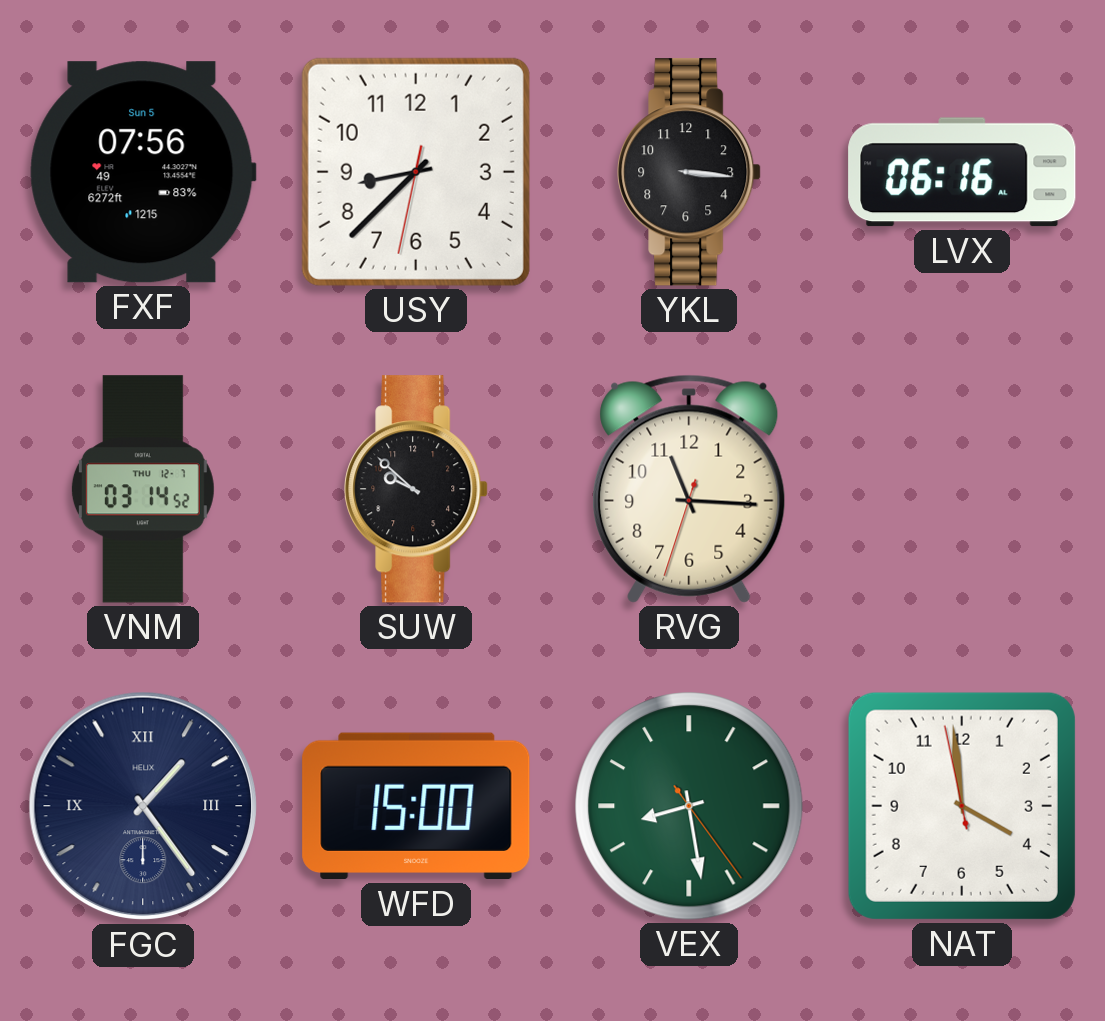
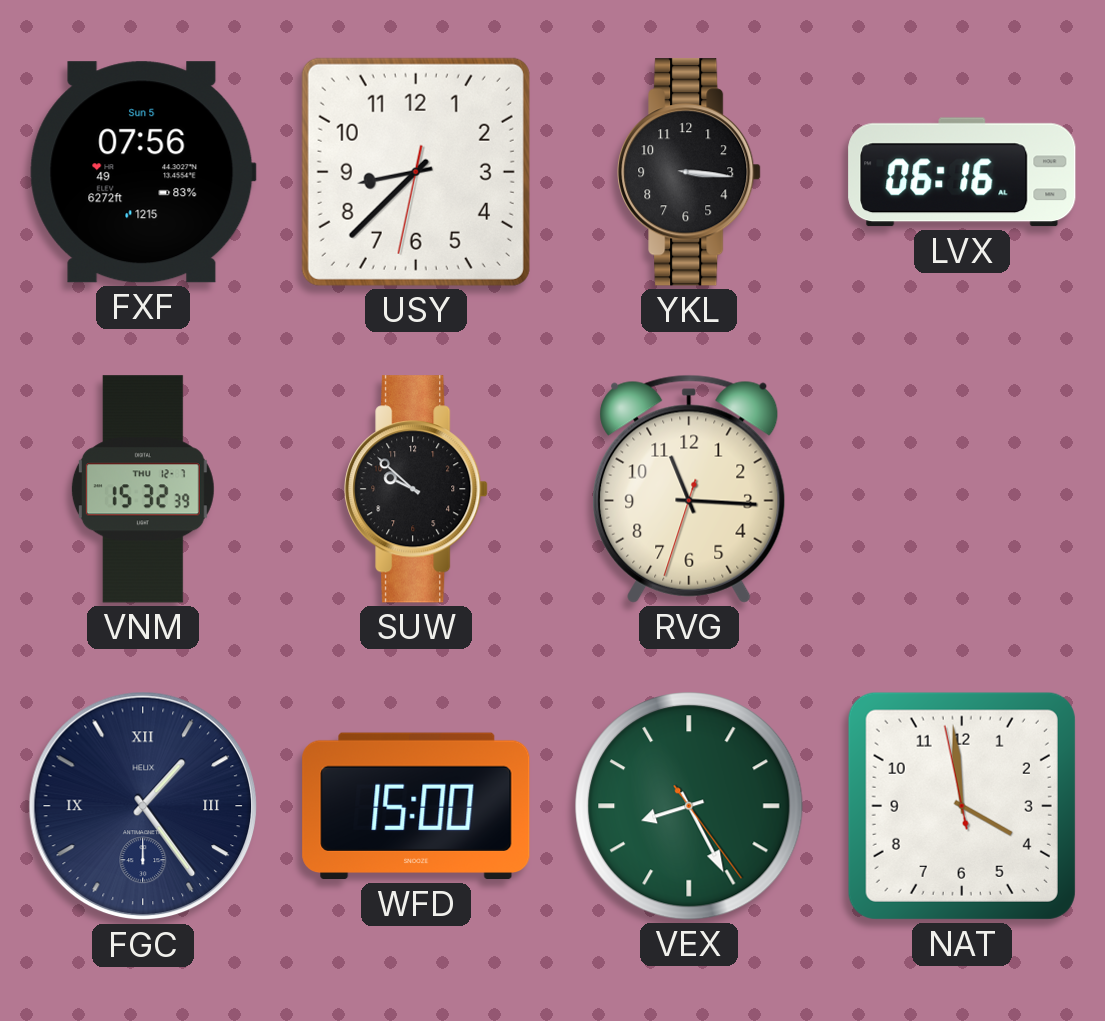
VNM: 03:14 -> 15:32
VEX: 8:28 -> 8:25
